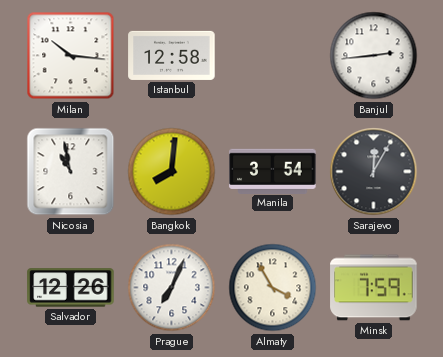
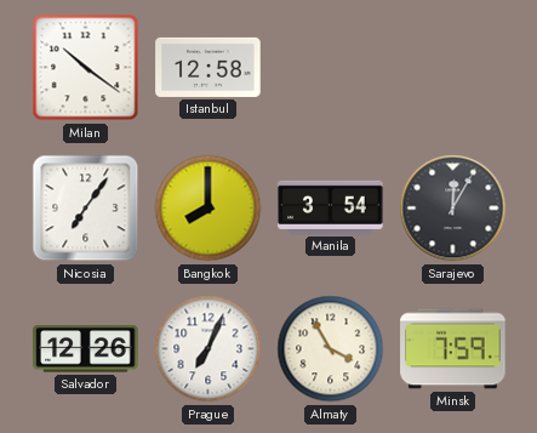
Milan: 10:16 -> 10:21
Banjul: 2:44 -> none
Nicosia: 10:58 -> 7:06
Bangkok: 8:01 -> 8:00
